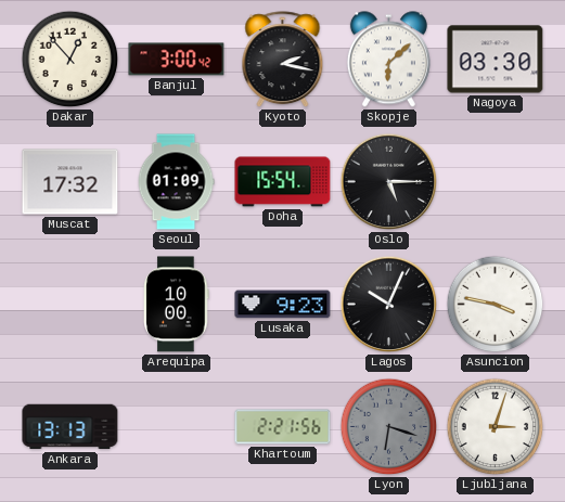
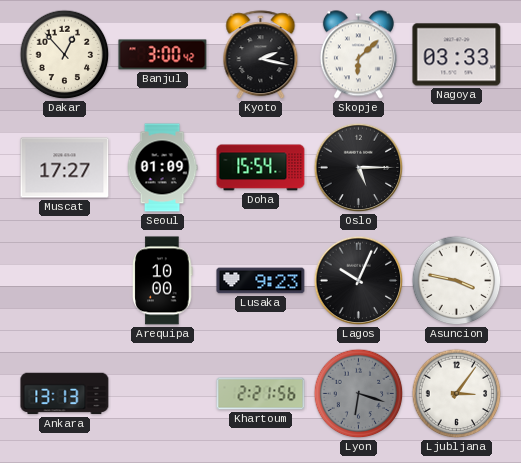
Nagoya: 03:30 -> 03:33
Muscat: 17:32 -> 17:27
Ljubljana: 3:03 -> 3:06
